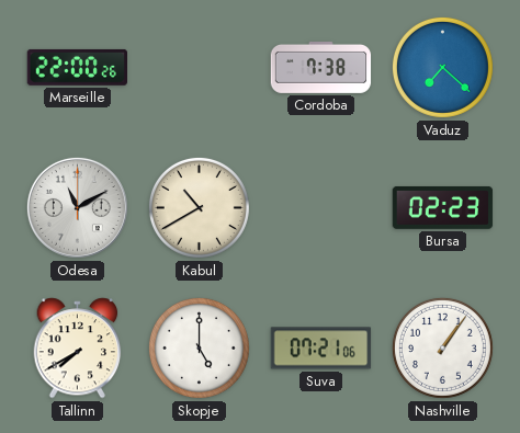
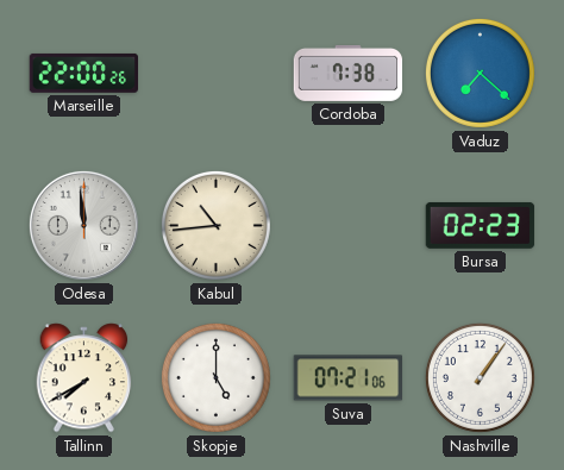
Odesa: 11:10 -> 11:59
Kabul: 10:40 -> 10:44
